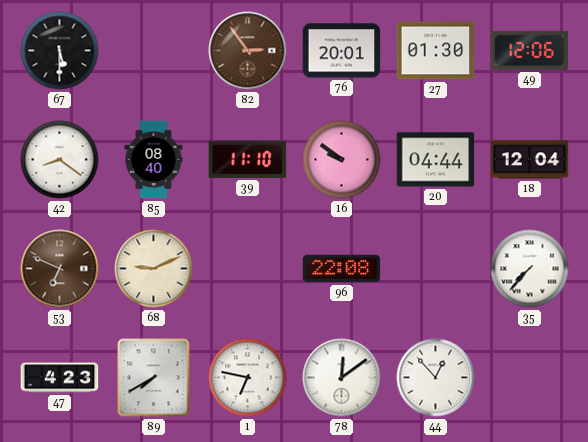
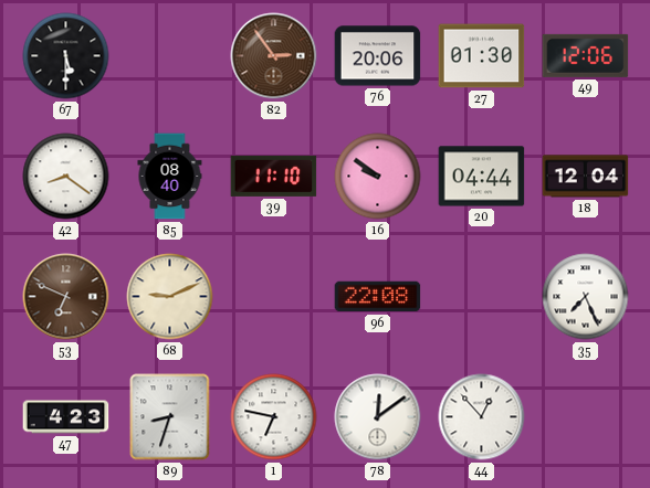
76: 20:01 -> 20:06
35: 7:37 -> 7:26
89: 7:40 -> 8:33
